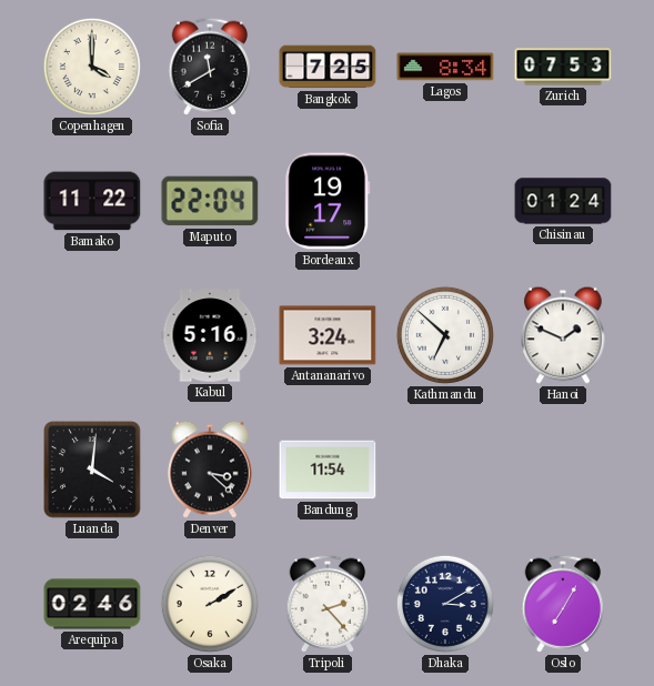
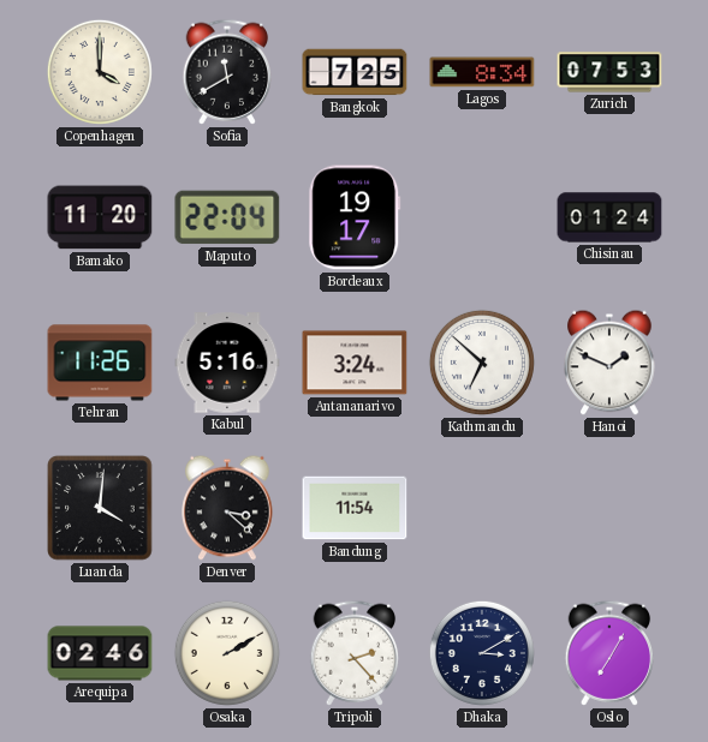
Bamako: 11:22 -> 11:20
Tehran: none -> 11:26
